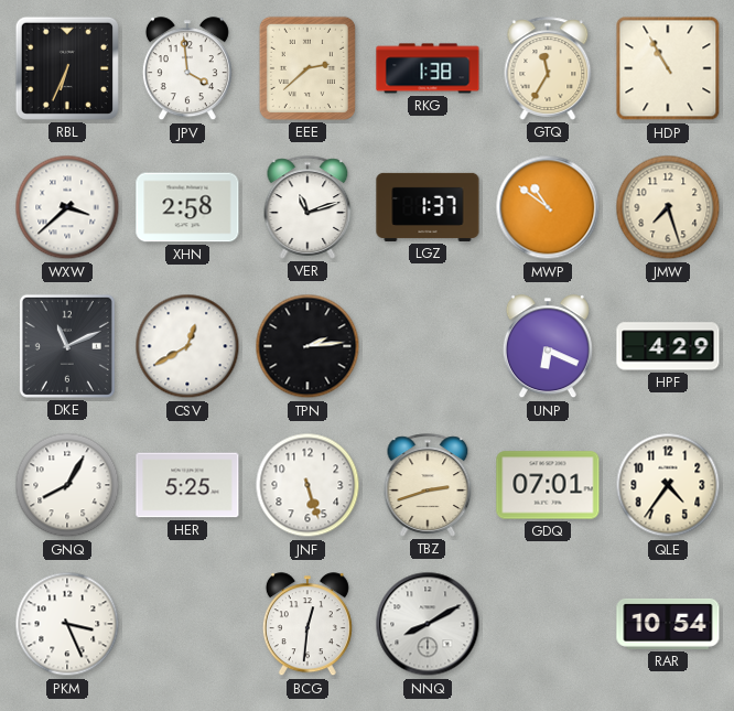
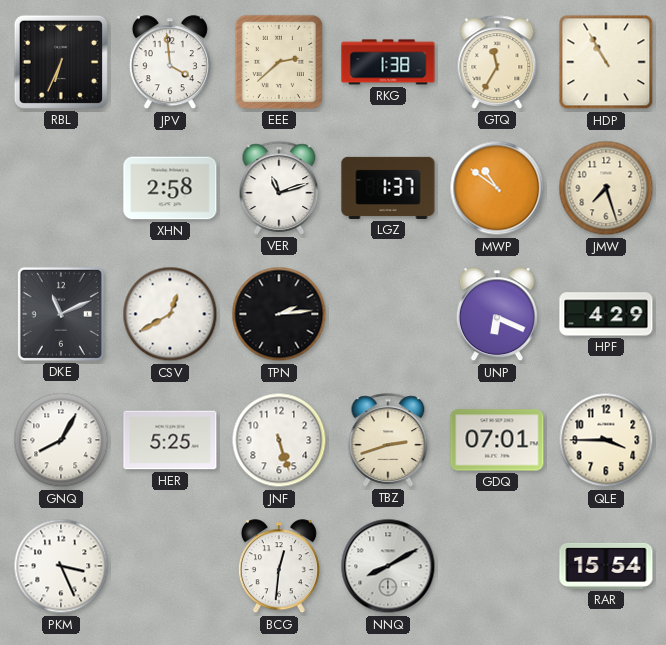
WXW: 3:38 -> none
QLE: 4:36 -> 3:45
RAR: 10:54 -> 15:54
